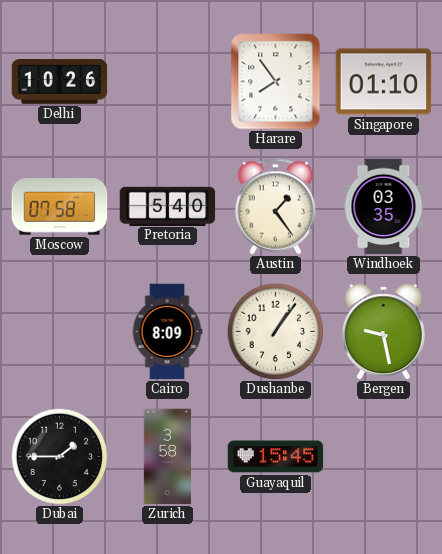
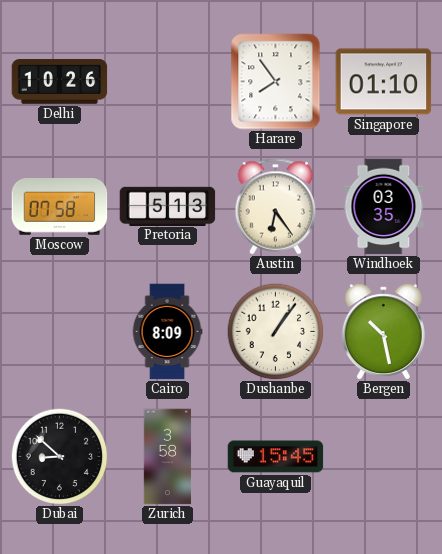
Pretoria: 5:40 -> 5:13
Austin: 1:24 -> 6:24
Bergen: 9:28 -> 10:28
Dubai: 1:45 -> 8:52
